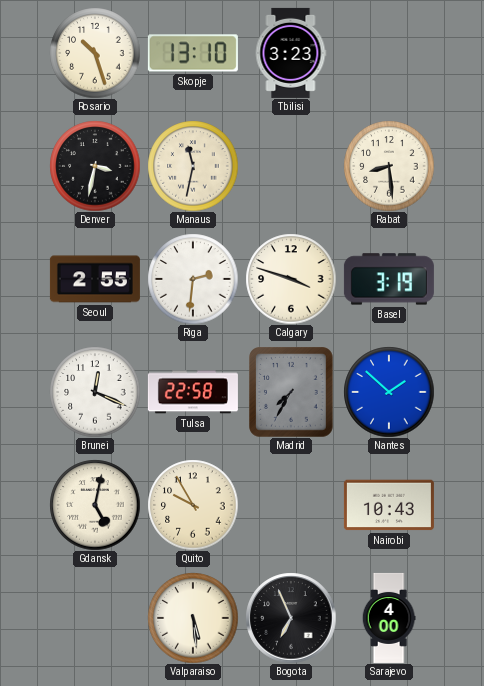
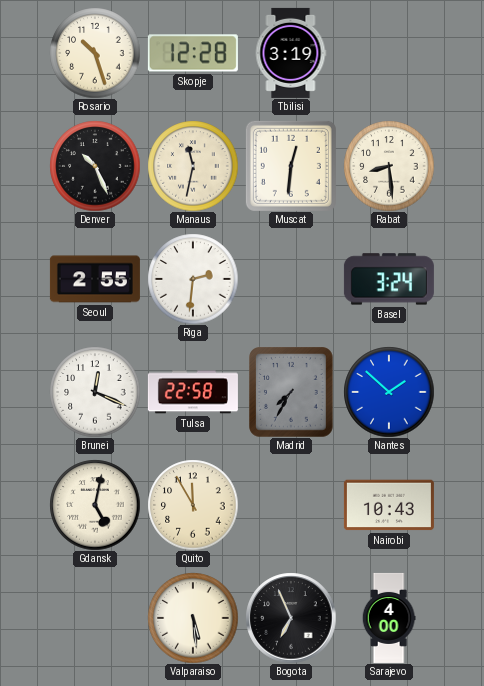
Skopje: 13:10 -> 12:28
Tbilisi: 3:23 -> 3:19
Denver: 3:32 -> 10:26
Muscat: none -> 12:31
Calgary: 3:48 -> none
Basel: 3:19 -> 3:24
Quito: 9:55 -> 11:55
